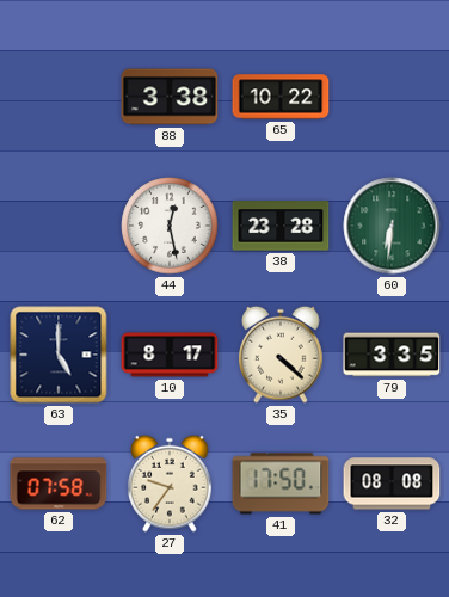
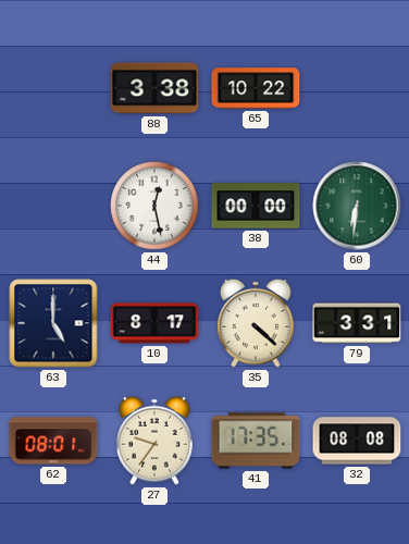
38: 23:28 -> 00:00
79: 3:35 -> 3:31
62: 07:58 -> 08:01
41: 17:50 -> 17:35
